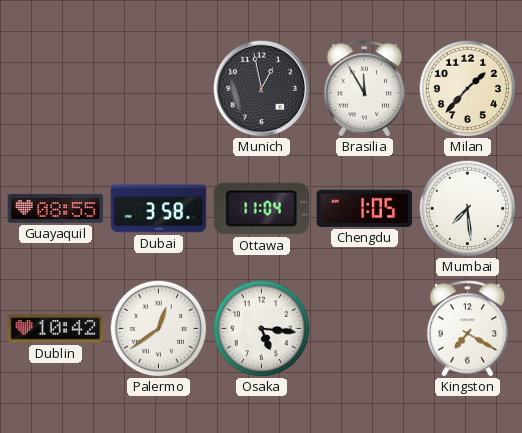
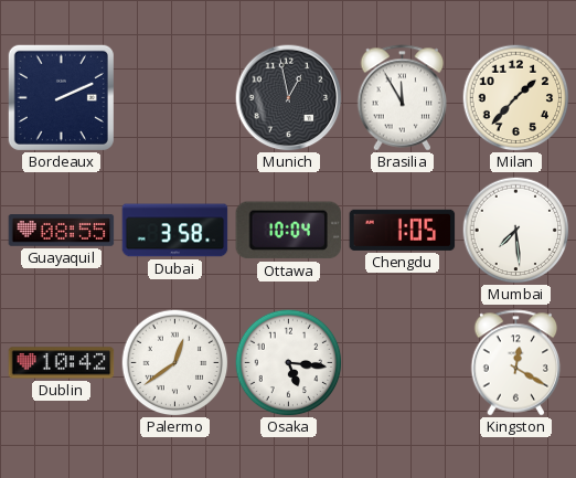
Bordeaux: none -> 2:11
Ottawa: 11:04 -> 10:04
Kingston: 7:20 -> 12:20
